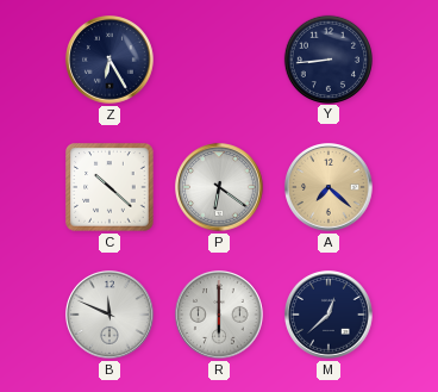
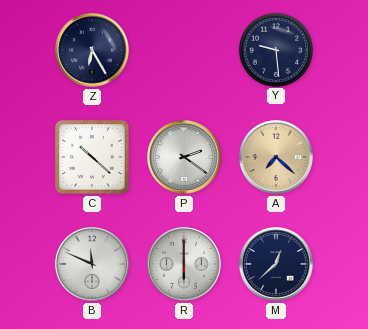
Y: 8:44 -> 9:29
P: 6:21 -> 2:21
